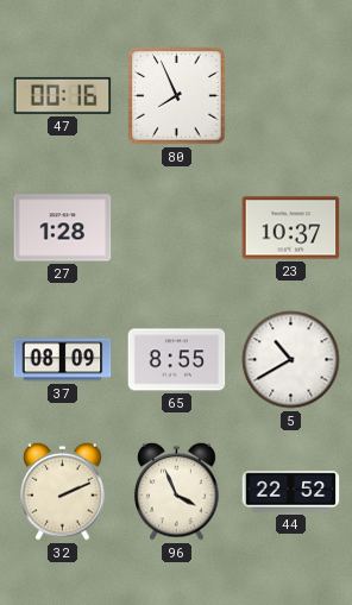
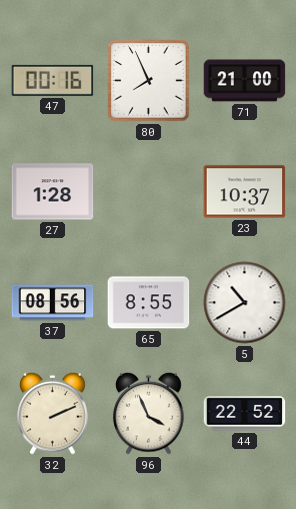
71: none -> 21:00
37: 08:09 -> 08:56
